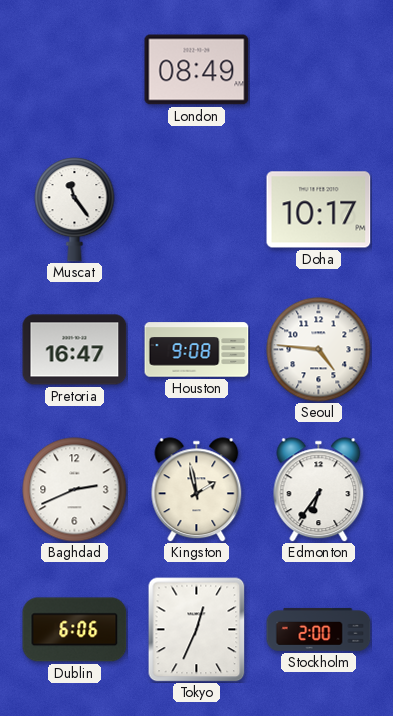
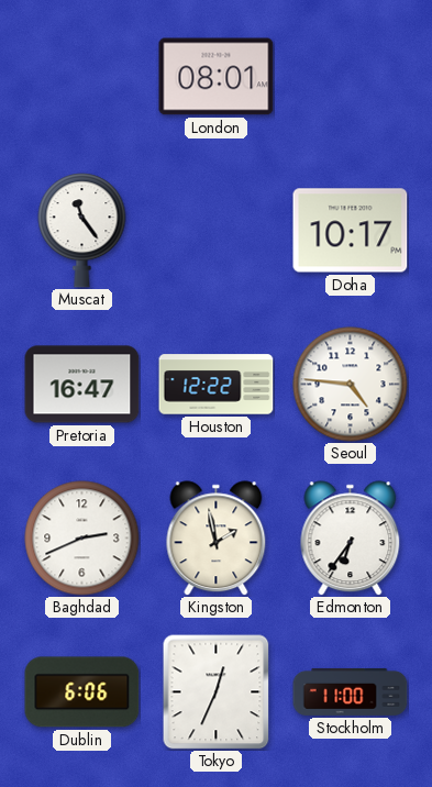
London: 08:49 -> 08:01
Houston: 9:08 -> 12:22
Stockholm: 2:00 -> 11:00
